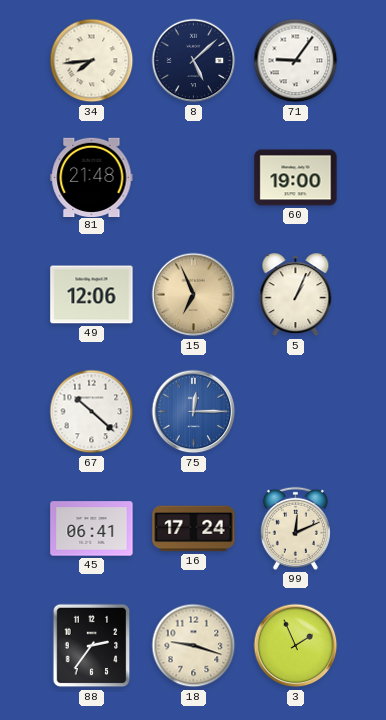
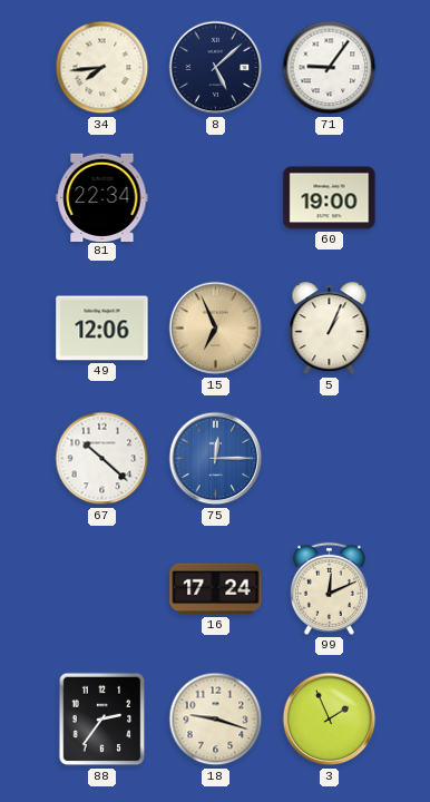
81: 21:48 -> 22:34
45: 06:41 -> none
